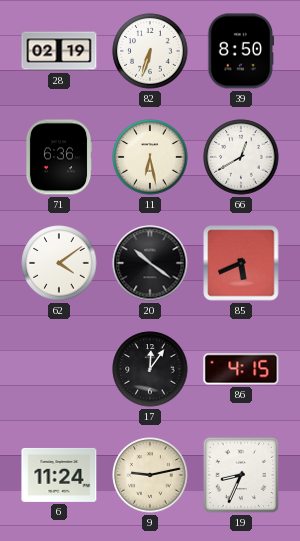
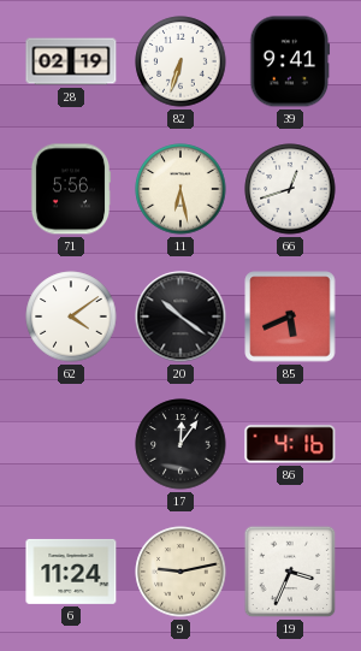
39: 8:50 -> 9:41
71: 6:36 -> 5:56
66: 12:40 -> 12:42
86: 4:15 -> 4:16
19: 8:34 -> 3:34
